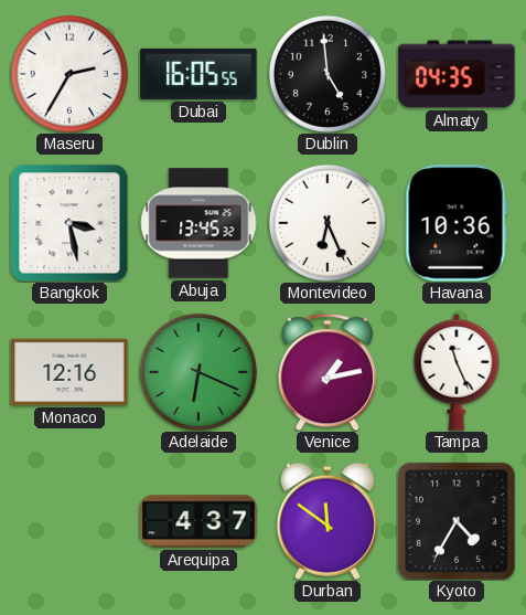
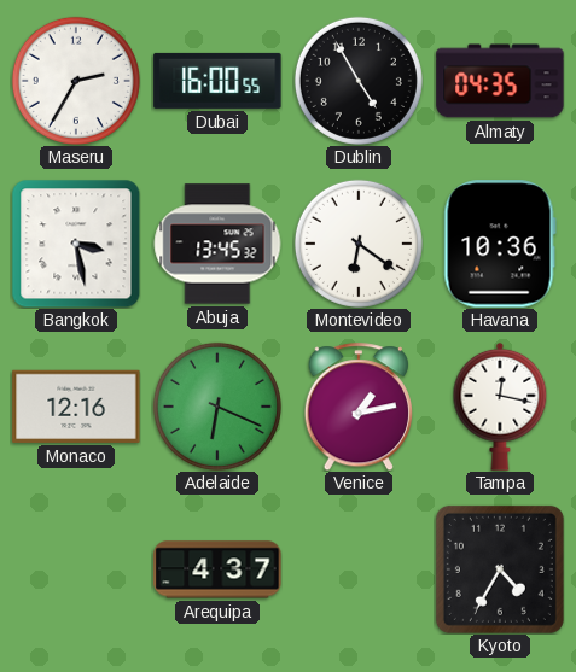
Dubai: 16:05 -> 16:00
Dublin: 4:59 -> 4:55
Montevideo: 6:26 -> 6:21
Tampa: 11:26 -> 12:17
Durban: 11:51 -> none
